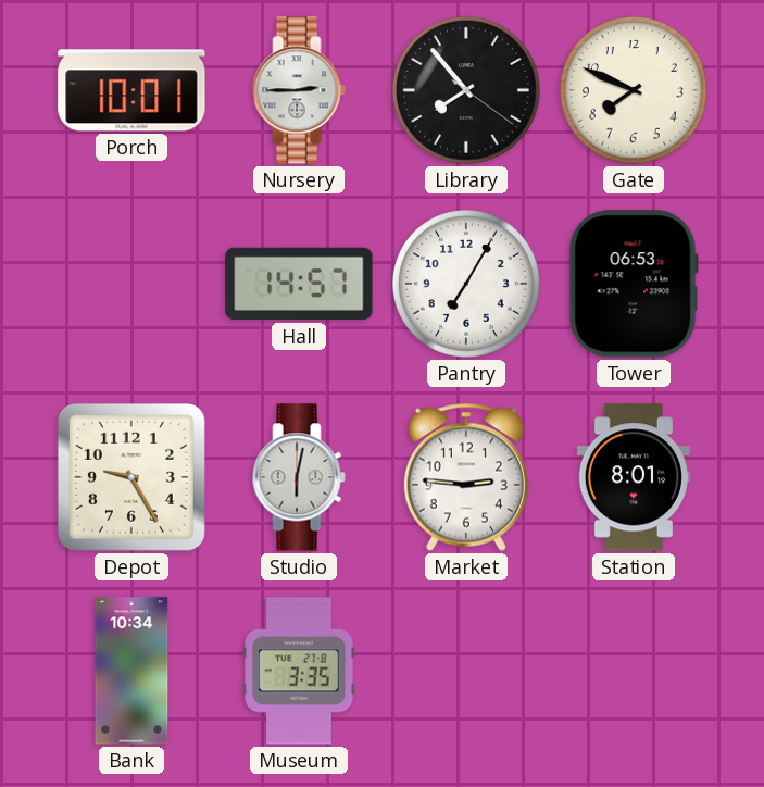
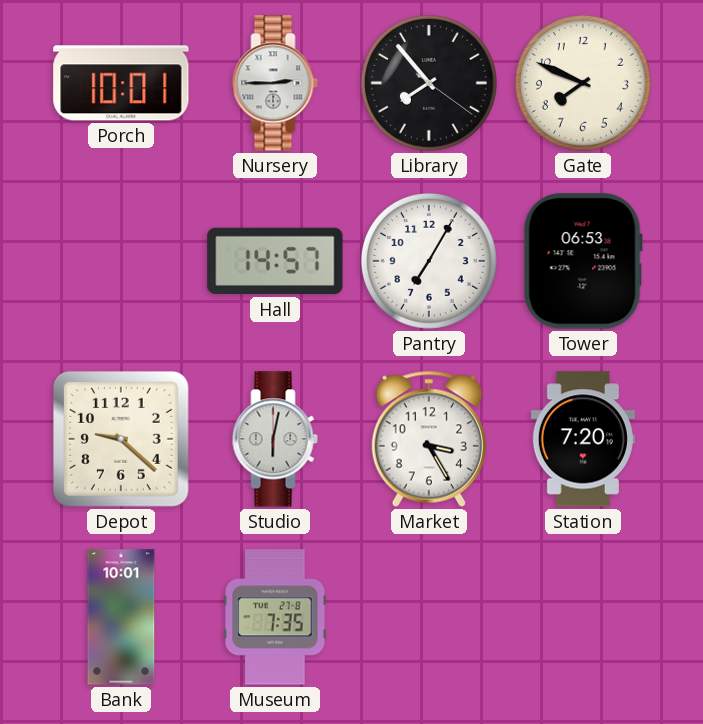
Depot: 9:25 -> 9:22
Market: 2:46 -> 3:25
Station: 8:01 -> 7:20
Bank: 10:34 -> 10:01
Museum: 3:35 -> 7:35
